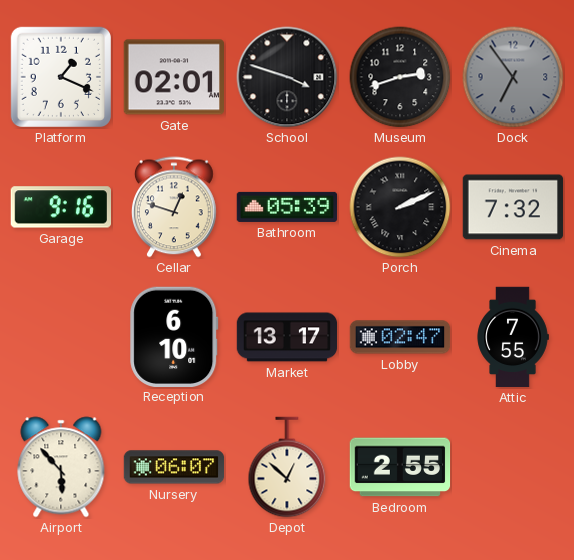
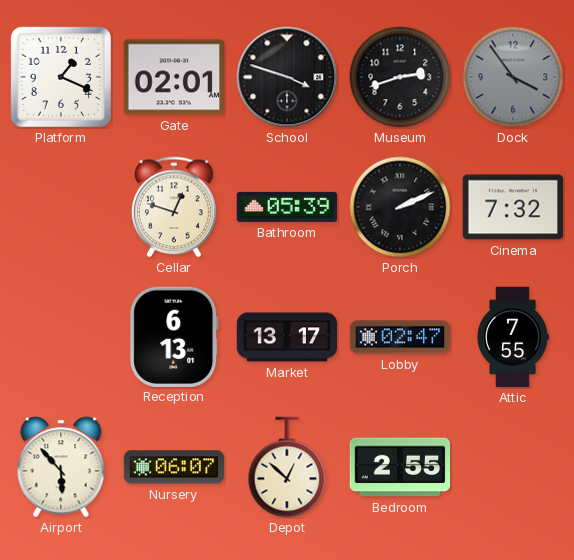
Dock: 6:54 -> 3:54
Garage: 9:16 -> none
Reception: 6:10 -> 6:13
